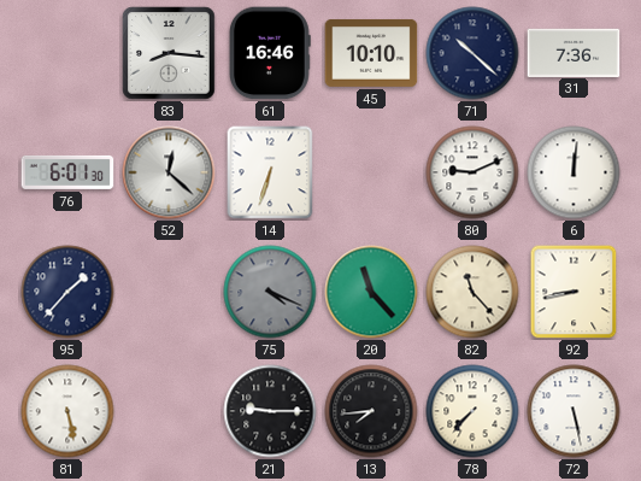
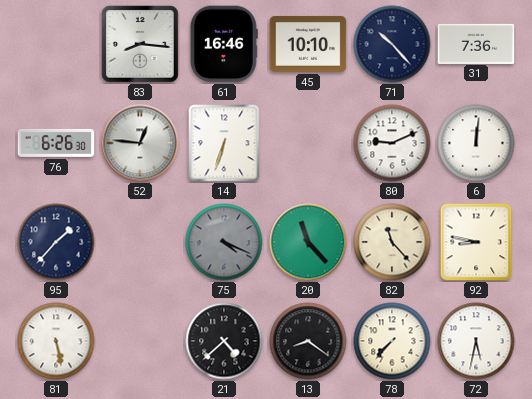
71: 10:22 -> 10:23
76: 6:01 -> 6:26
52: 12:22 -> 12:46
92: 8:43 -> 8:47
21: 9:15 -> 4:38
13: 7:44 -> 8:21
72: 5:28 -> 5:32
